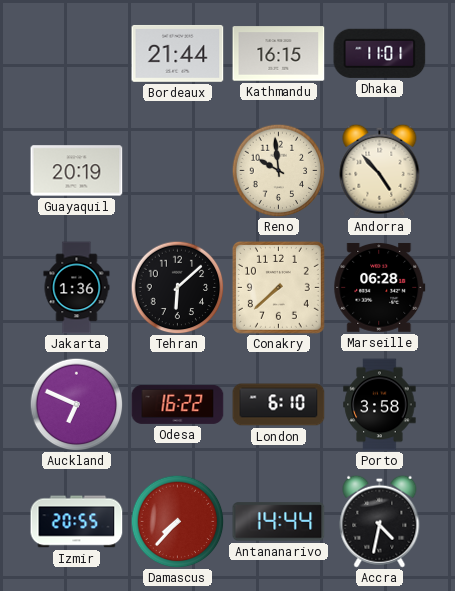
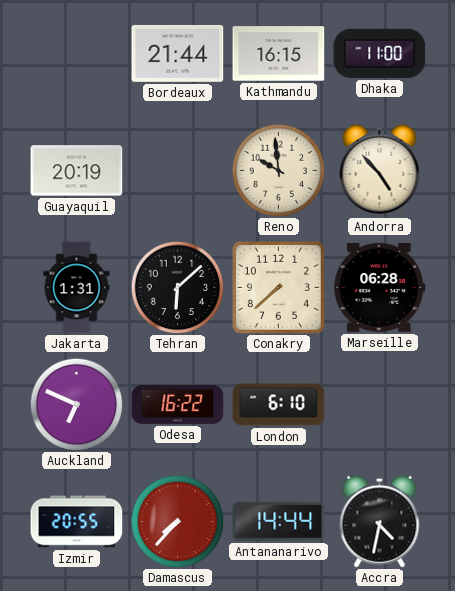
Dhaka: 11:01 -> 11:00
Jakarta: 1:36 -> 1:31
Porto: 3:58 -> none
